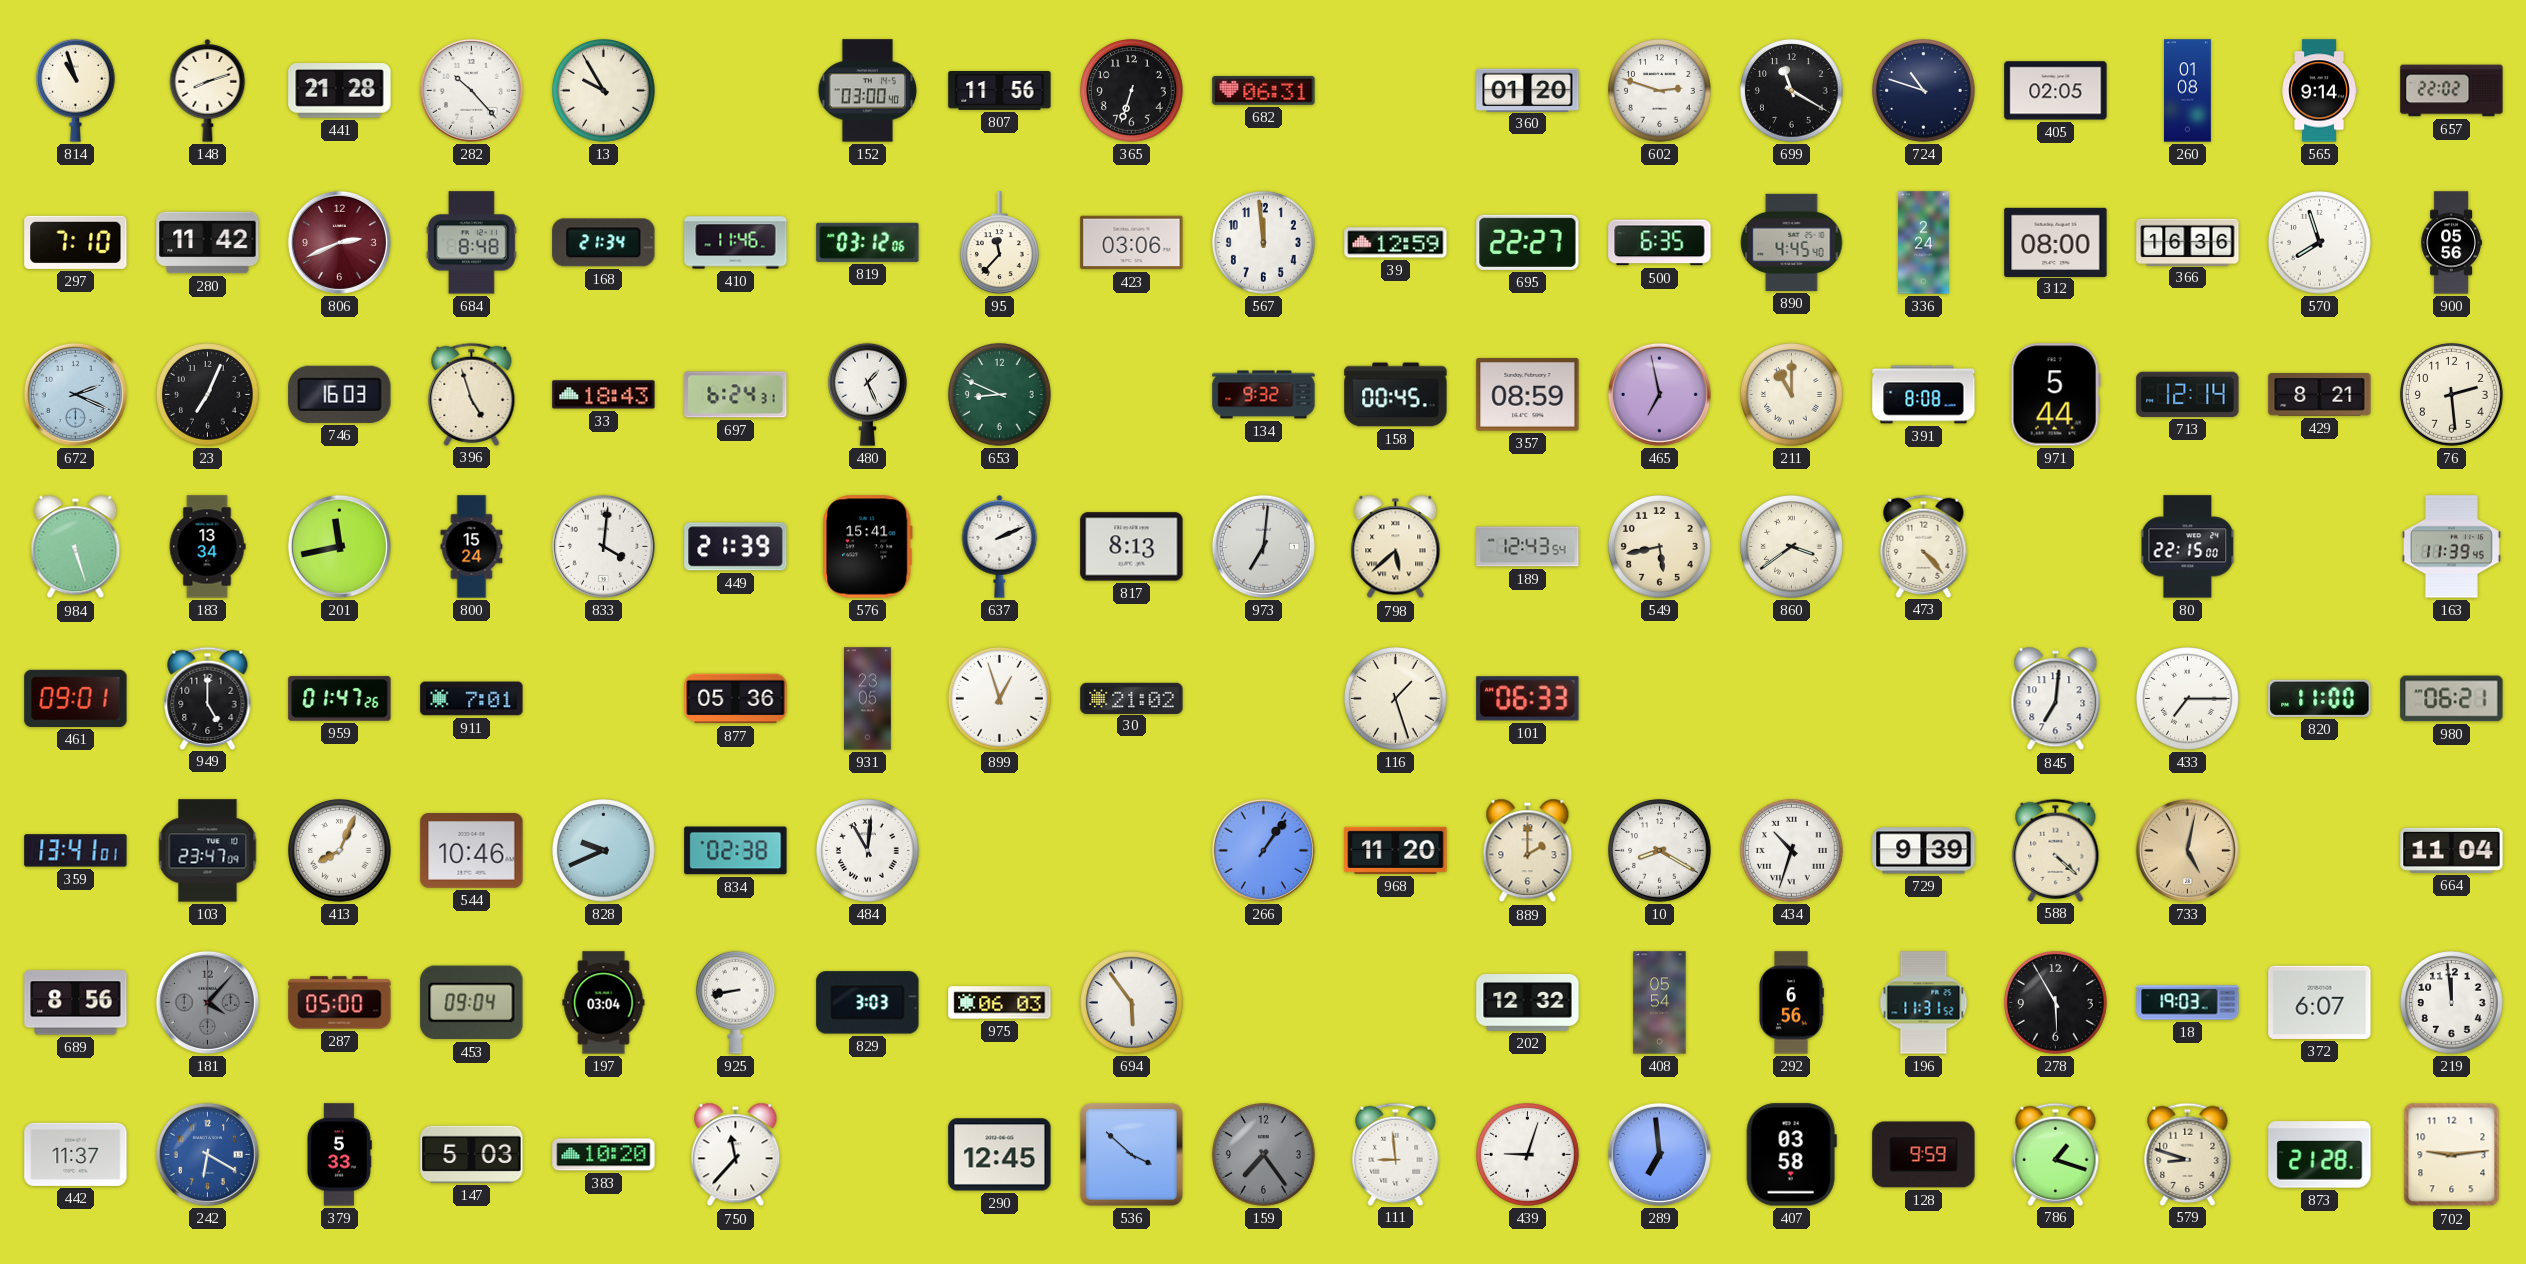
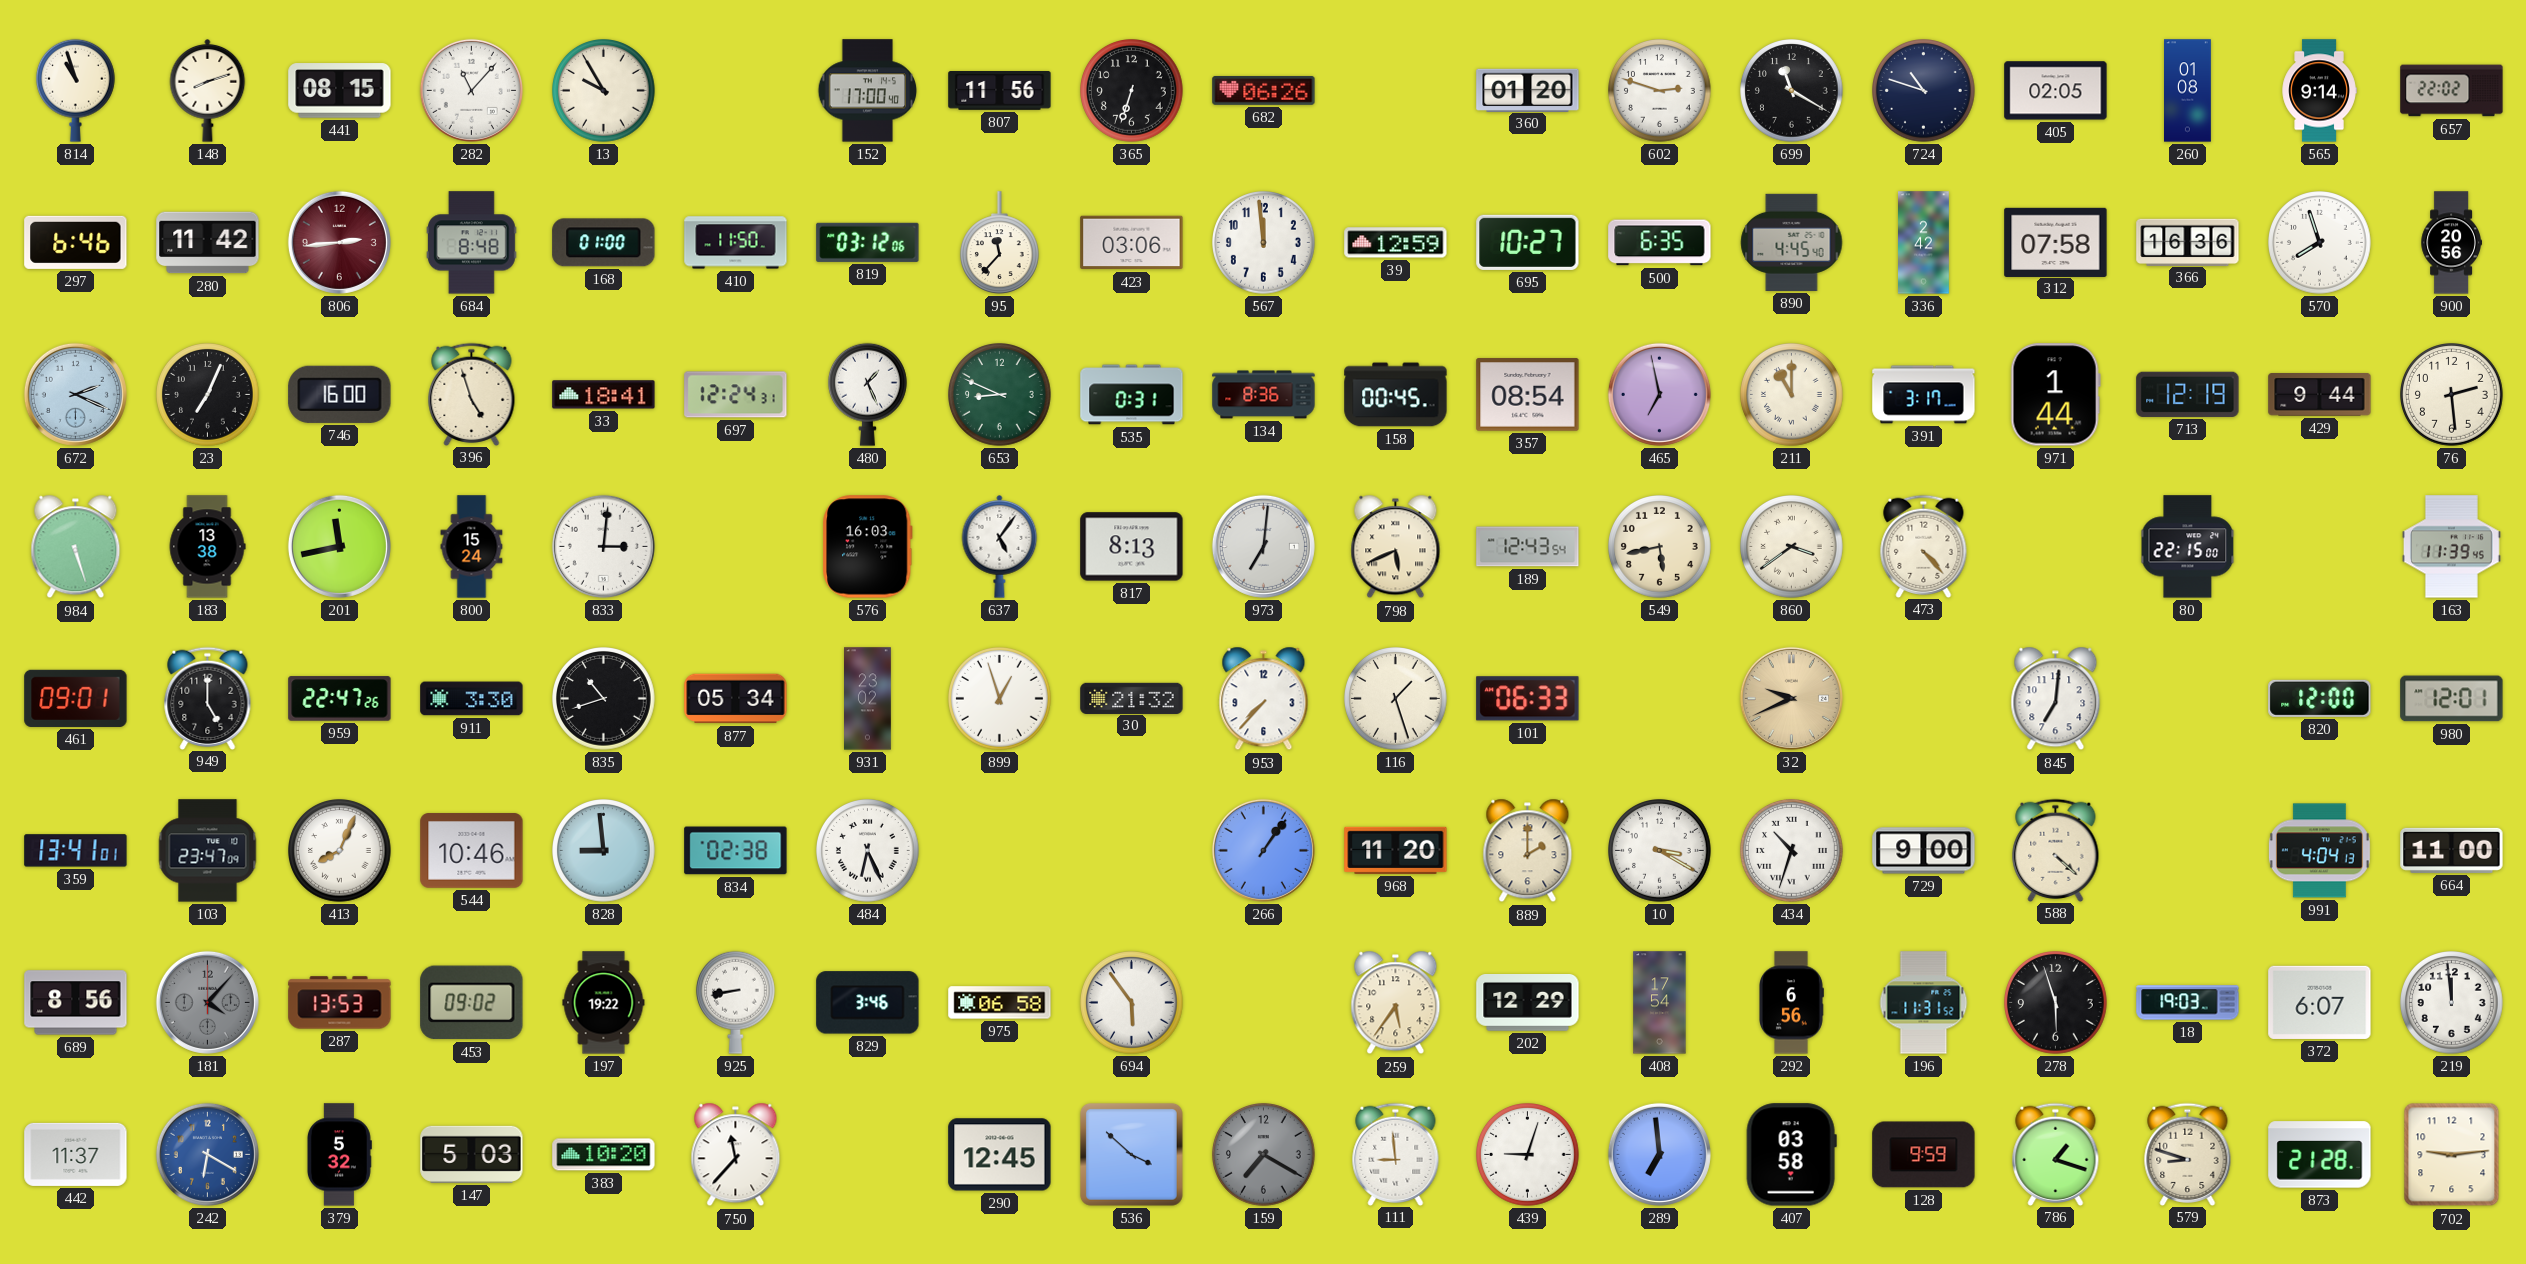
441: 21:28 -> 08:15
282: 10:23 -> 11:07
152: 03:00 -> 17:00
682: 06:31 -> 06:26
297: 7:10 -> 6:46
806: 2:41 -> 2:44
168: 21:34 -> 01:00
410: 11:46 -> 11:50
695: 22:27 -> 10:27
336: 2:24 -> 2:42
312: 08:00 -> 07:58
900: 05:56 -> 20:56
746: 16:03 -> 16:00
33: 18:43 -> 18:41
697: 6:24 -> 12:24
535: none -> 0:31
134: 9:32 -> 8:36
357: 08:59 -> 08:54
391: 8:08 -> 3:17
971: 5:44 -> 1:44
713: 12:14 -> 12:19
429: 8:21 -> 9:44
183: 13:34 -> 13:38
833: 4:01 -> 3:01
449: 21:39 -> none
576: 15:41 -> 16:03
637: 2:11 -> 5:06
798: 5:38 -> 5:41
959: 01:47 -> 22:47
911: 7:01 -> 3:30
835: none -> 10:42
877: 05:36 -> 05:34
931: 23:05 -> 23:02
30: 21:02 -> 21:32
953: none -> 7:37
32: none -> 9:41
433: 7:15 -> none
820: 11:00 -> 12:00
980: 06:21 -> 12:01
828: 9:41 -> 8:59
484: 11:01 -> 6:26
10: 8:20 -> 3:20
729: 9:39 -> 9:00
733: 5:02 -> none
991: none -> 4:04
664: 11:04 -> 11:00
287: 05:00 -> 13:53
453: 09:04 -> 09:02
197: 03:04 -> 19:22
829: 3:03 -> 3:46
975: 06:03 -> 06:58
259: none -> 5:36
202: 12:32 -> 12:29
408: 05:54 -> 17:54
278: 5:55 -> 5:57
379: 5:33 -> 5:32
159: 7:24 -> 7:20
